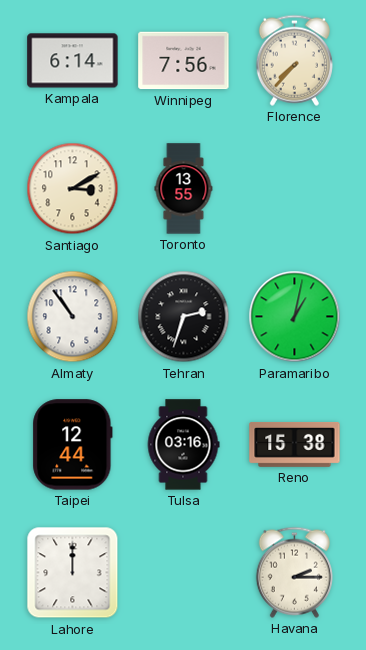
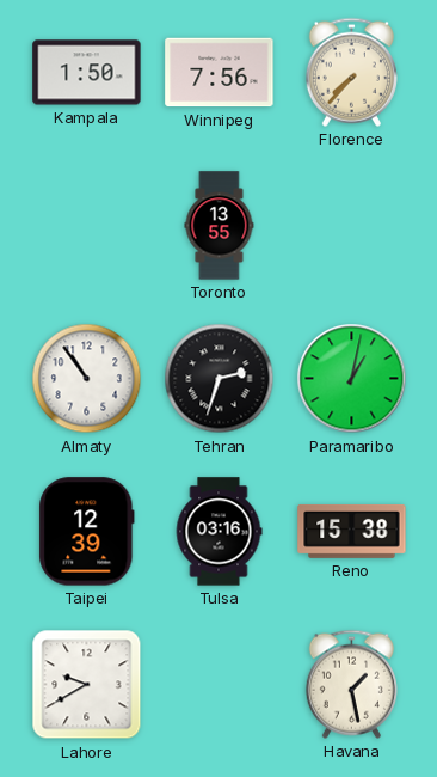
Kampala: 6:14 -> 1:50
Santiago: 3:10 -> none
Taipei: 12:44 -> 12:39
Lahore: 12:00 -> 9:40
Havana: 2:15 -> 1:28
